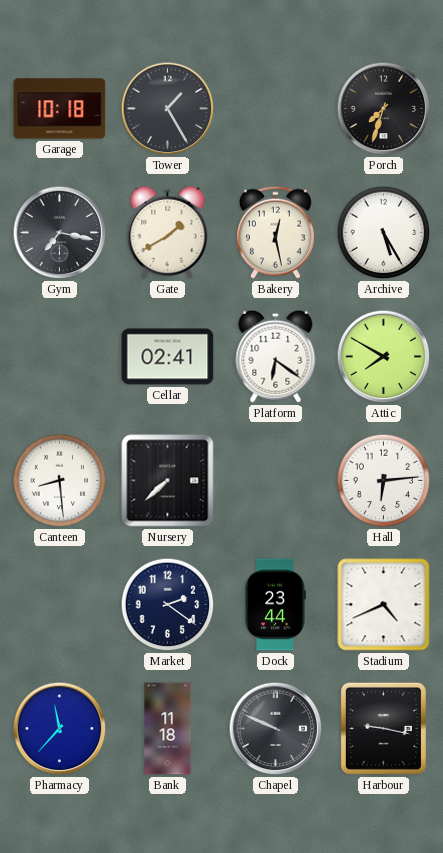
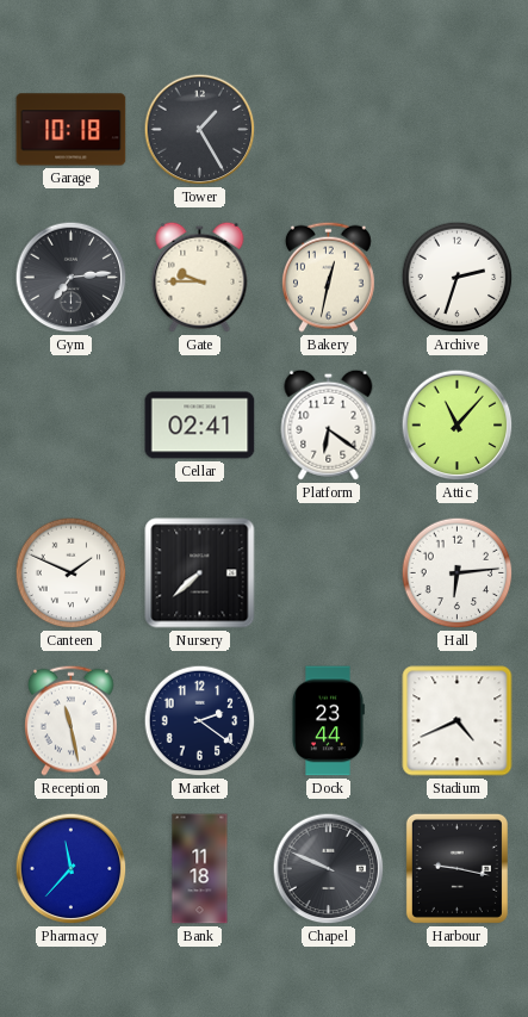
Porch: 7:33 -> none
Gym: 7:17 -> 7:14
Gate: 1:40 -> 9:45
Bakery: 12:28 -> 12:32
Archive: 5:25 -> 2:33
Attic: 7:50 -> 11:07
Canteen: 8:29 -> 1:49
Reception: none -> 11:28
